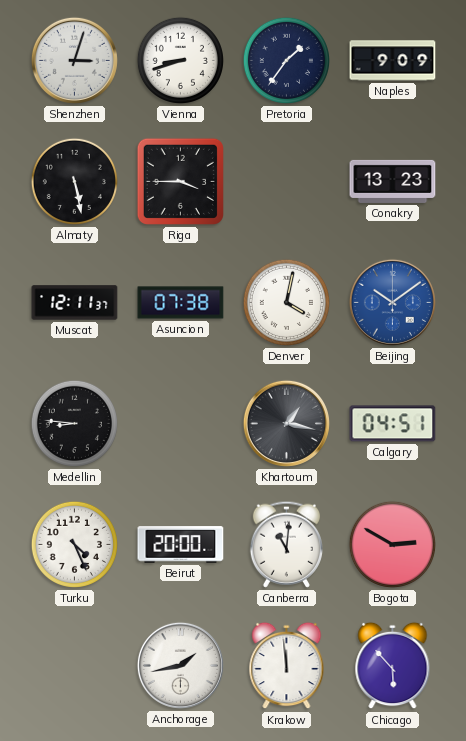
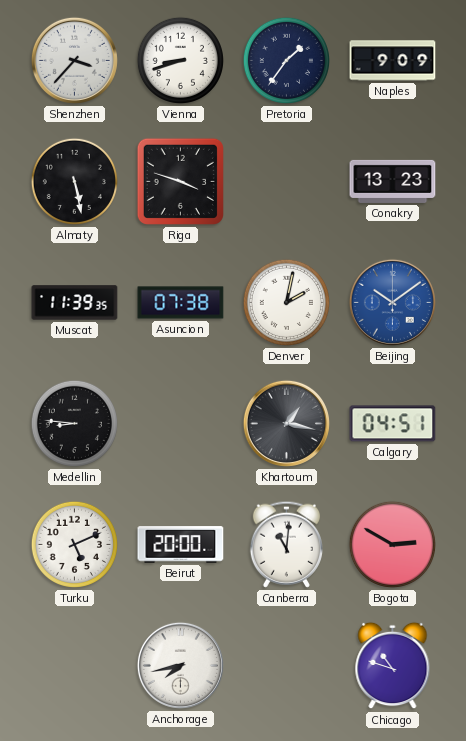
Shenzhen: 3:03 -> 3:37
Riga: 3:45 -> 3:48
Muscat: 12:11 -> 11:39
Denver: 4:02 -> 2:02
Turku: 4:26 -> 5:11
Anchorage: 1:43 -> 7:43
Krakow: 11:59 -> none
Chicago: 5:53 -> 10:48
